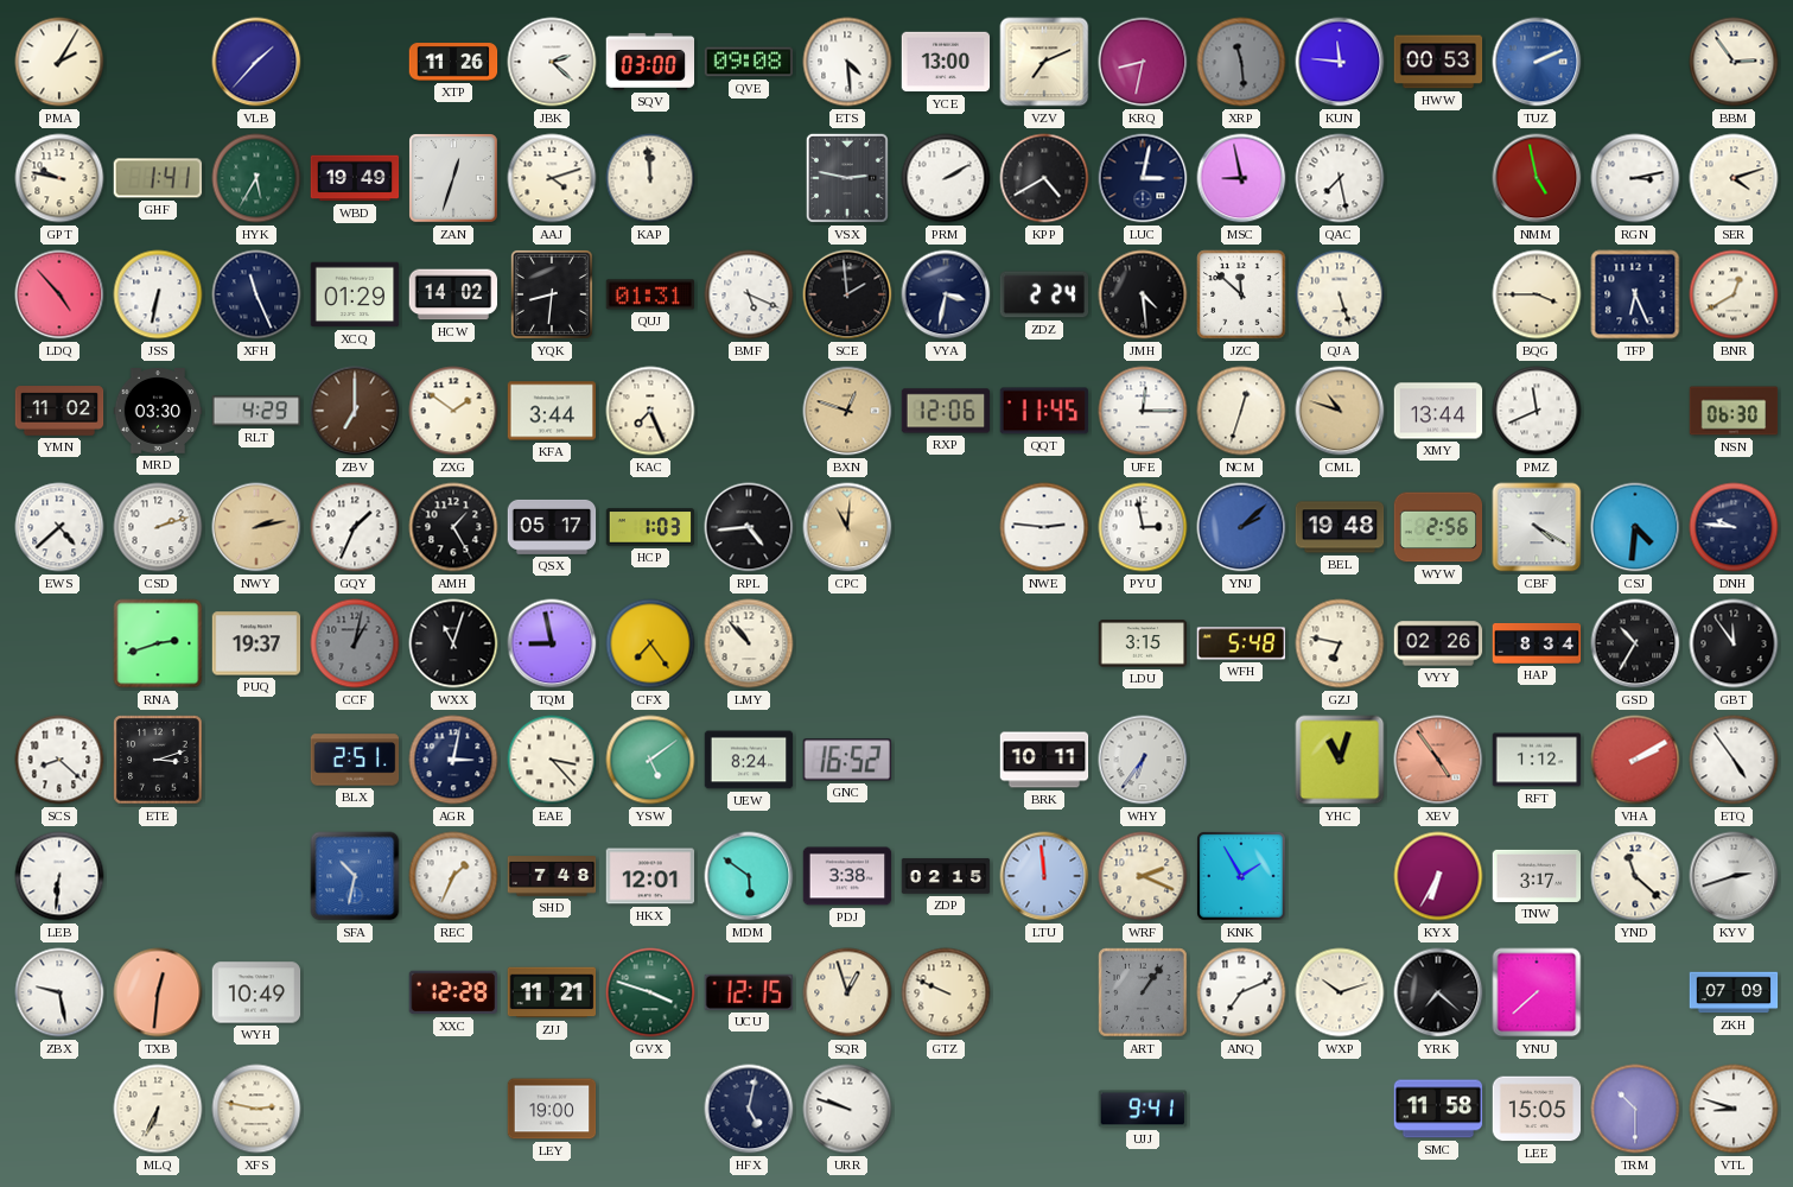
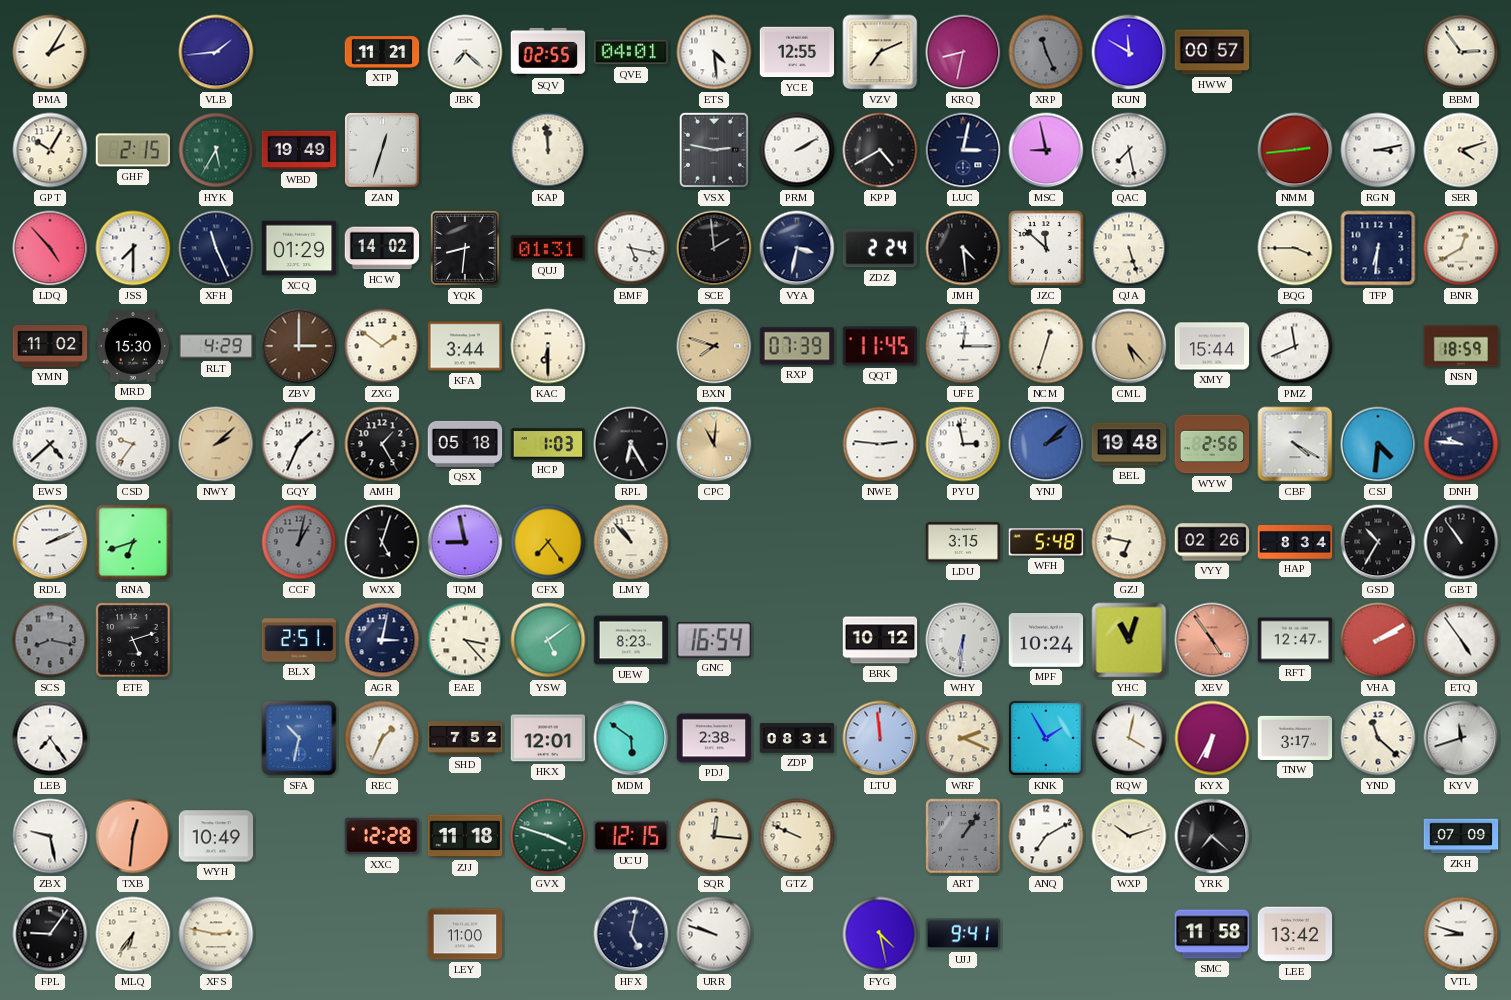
VLB: 1:37 -> 1:44
XTP: 11:26 -> 11:21
JBK: 2:22 -> 7:22
SQV: 03:00 -> 02:55
QVE: 09:08 -> 04:01
YCE: 13:00 -> 12:55
XRP: 11:29 -> 11:26
KUN: 11:46 -> 11:50
HWW: 00:53 -> 00:57
TUZ: 2:11 -> none
GPT: 9:47 -> 10:05
GHF: 1:41 -> 2:15
AAJ: 4:12 -> none
NMM: 4:58 -> 2:44
JSS: 6:32 -> 7:30
BMF: 5:19 -> 5:17
TFP: 6:26 -> 6:31
MRD: 03:30 -> 15:30
ZBV: 7:00 -> 3:00
KAC: 7:26 -> 6:30
BXN: 12:48 -> 7:48
RXP: 12:06 -> 07:39
CML: 10:48 -> 5:23
XMY: 13:44 -> 15:44
NSN: 06:30 -> 18:59
CSD: 2:12 -> 9:36
NWY: 2:13 -> 2:08
QSX: 05:17 -> 05:18
RPL: 4:44 -> 6:25
RDL: none -> 2:11
RNA: 2:42 -> 6:42
PUQ: 19:37 -> none
WXX: 11:03 -> 5:03
GBT: 11:54 -> 10:54
SCS: 8:22 -> 8:17
SCS dial: white -> grey
ETE: 3:12 -> 5:12
UEW: 8:24 -> 8:23
GNC: 16:52 -> 16:54
BRK: 10:11 -> 10:12
WHY: 6:36 -> 6:31
MPF: none -> 10:24
RFT: 1:12 -> 12:47
LEB: 6:31 -> 7:24
SHD: 7:48 -> 7:52
PDJ: 3:38 -> 2:38
ZDP: 02:15 -> 08:31
RQW: none -> 4:02
KYV: 2:42 -> 11:42
ZJJ: 11:21 -> 11:18
SQR: 12:57 -> 12:16
ANQ: 7:11 -> 7:10
YNU: 7:38 -> none
FPL: none -> 9:06
MLQ: 6:34 -> 6:36
LEY: 19:00 -> 11:00
FYG: none -> 4:28
LEE: 15:05 -> 13:42
TRM: 10:30 -> none
